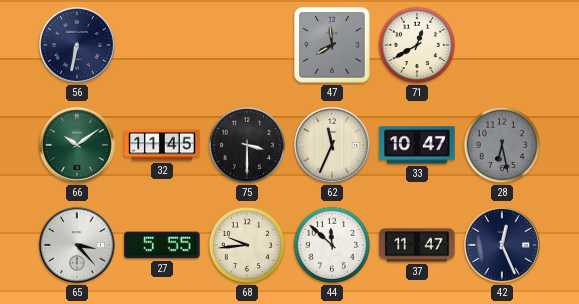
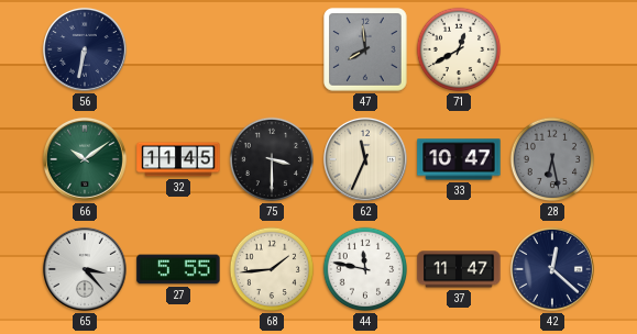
68: 9:44 -> 1:44
44: 11:52 -> 11:47
42: 12:26 -> 12:22
